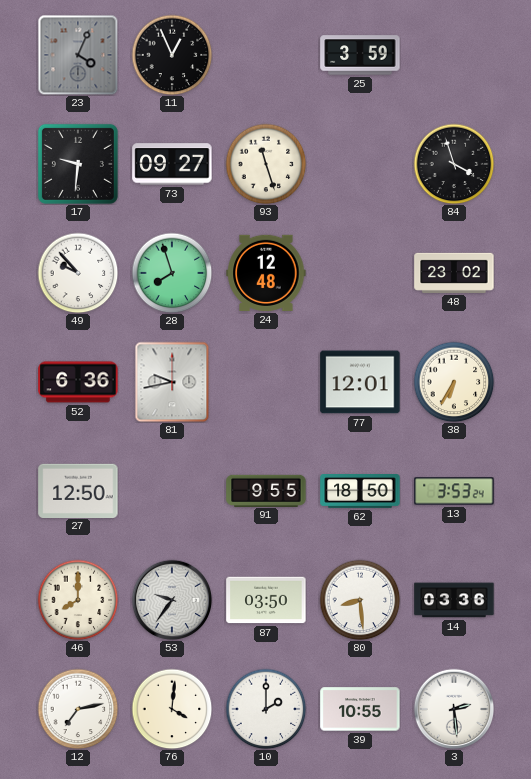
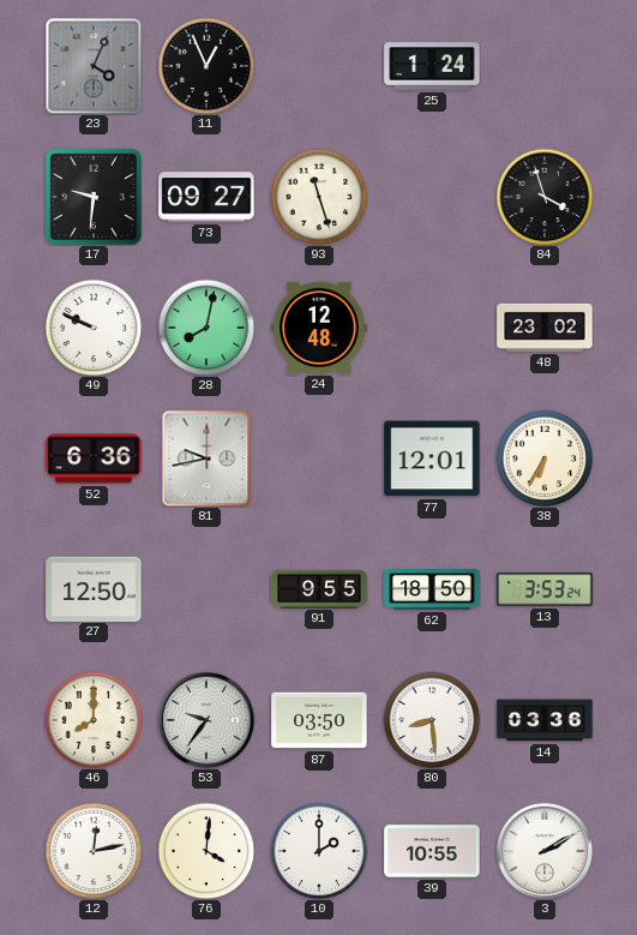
25: 3:59 -> 1:24
49: 9:53 -> 9:49
28: 7:57 -> 8:02
12: 7:13 -> 12:13
3: 2:29 -> 2:10
